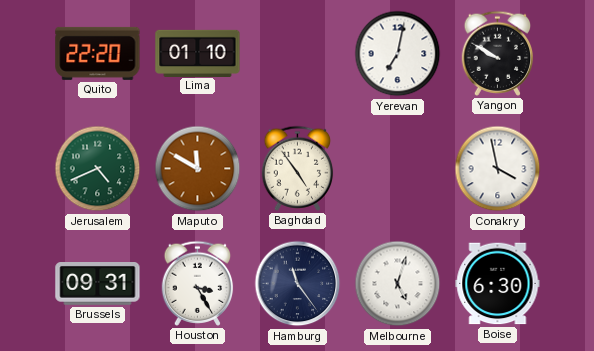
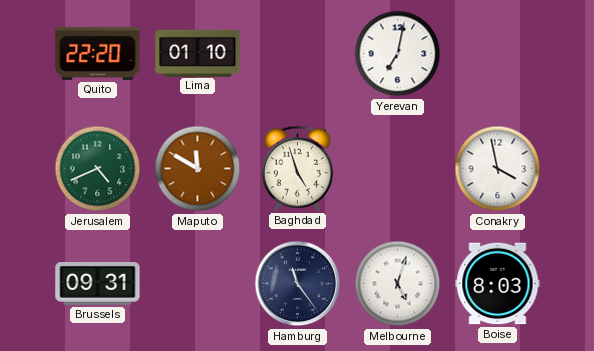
Yangon: 9:50 -> none
Baghdad: 4:54 -> 4:57
Houston: 3:25 -> none
Boise: 6:30 -> 8:03
